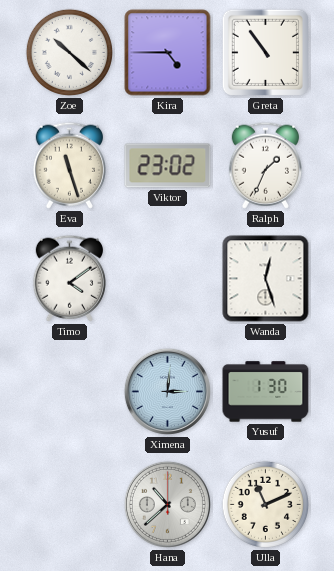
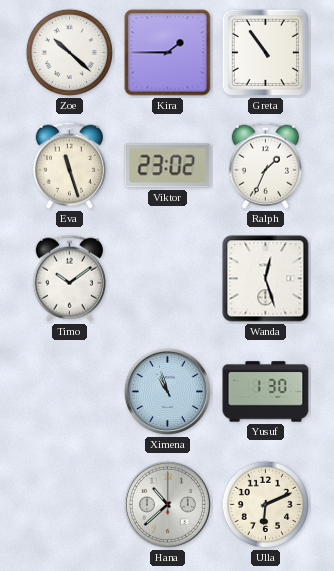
Kira: 4:45 -> 1:45
Timo: 4:09 -> 10:09
Ximena: 3:01 -> 10:57
Ulla: 11:11 -> 6:11
